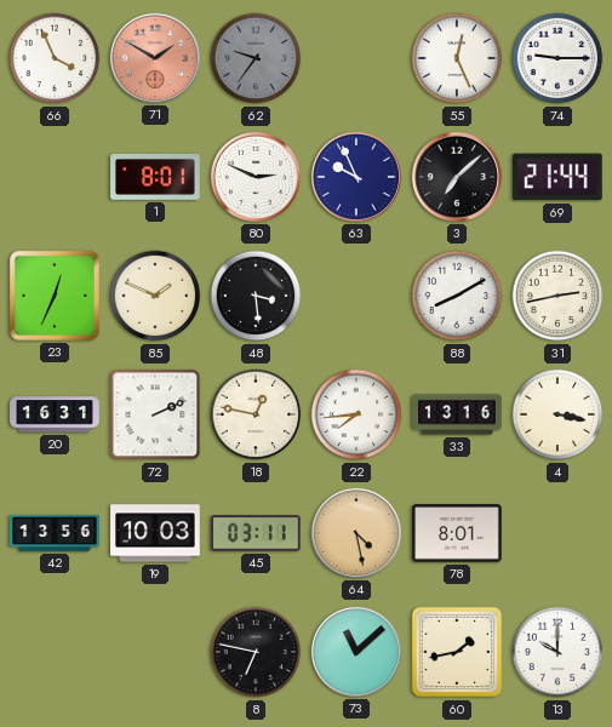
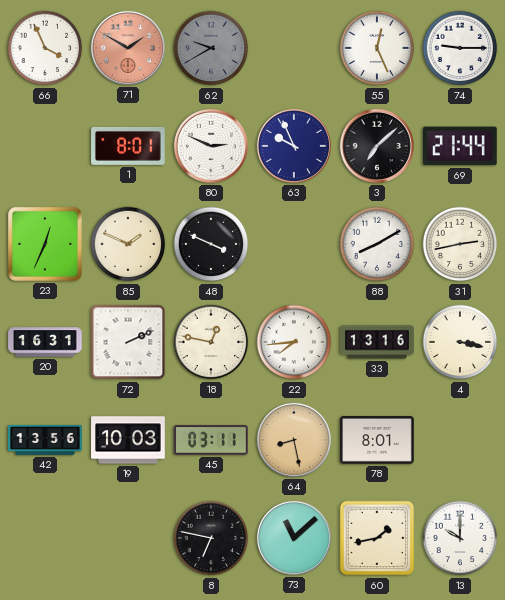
62: 9:36 -> 9:40
48: 3:29 -> 3:49
64: 4:28 -> 8:28
